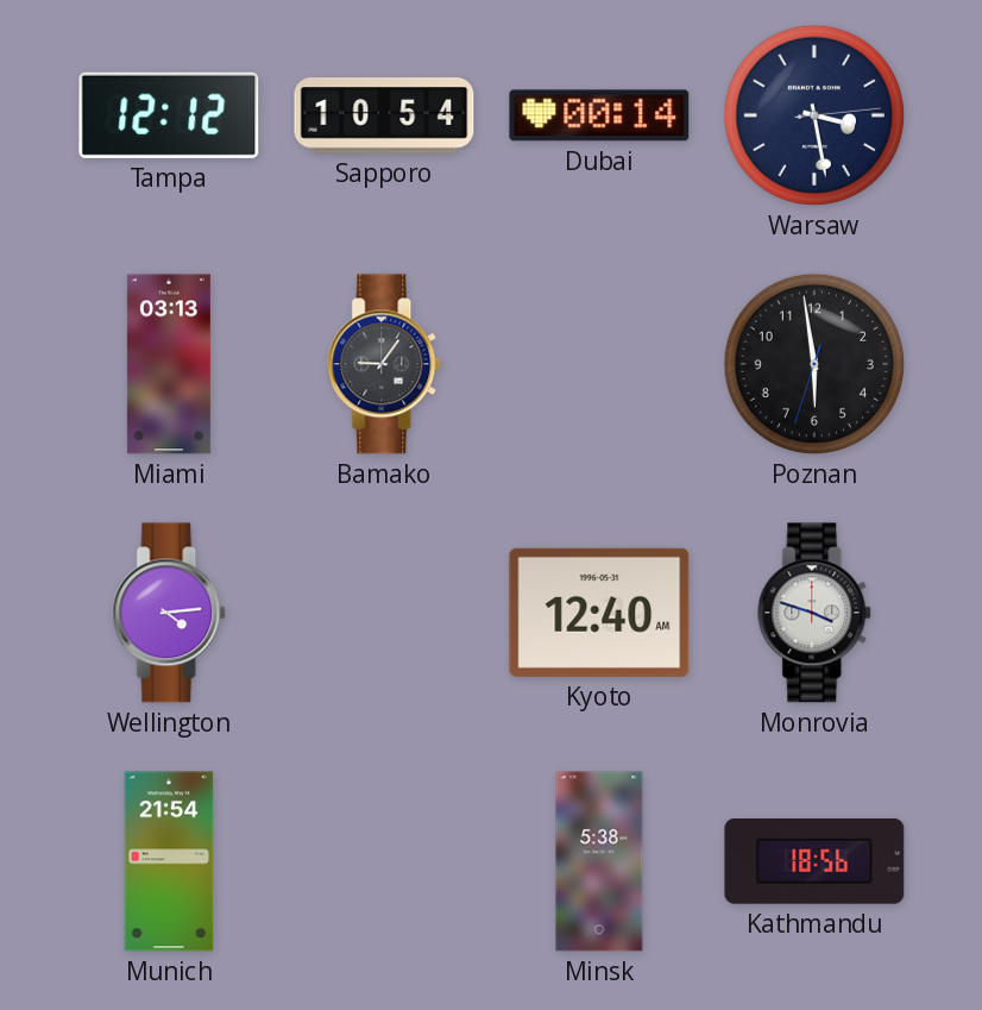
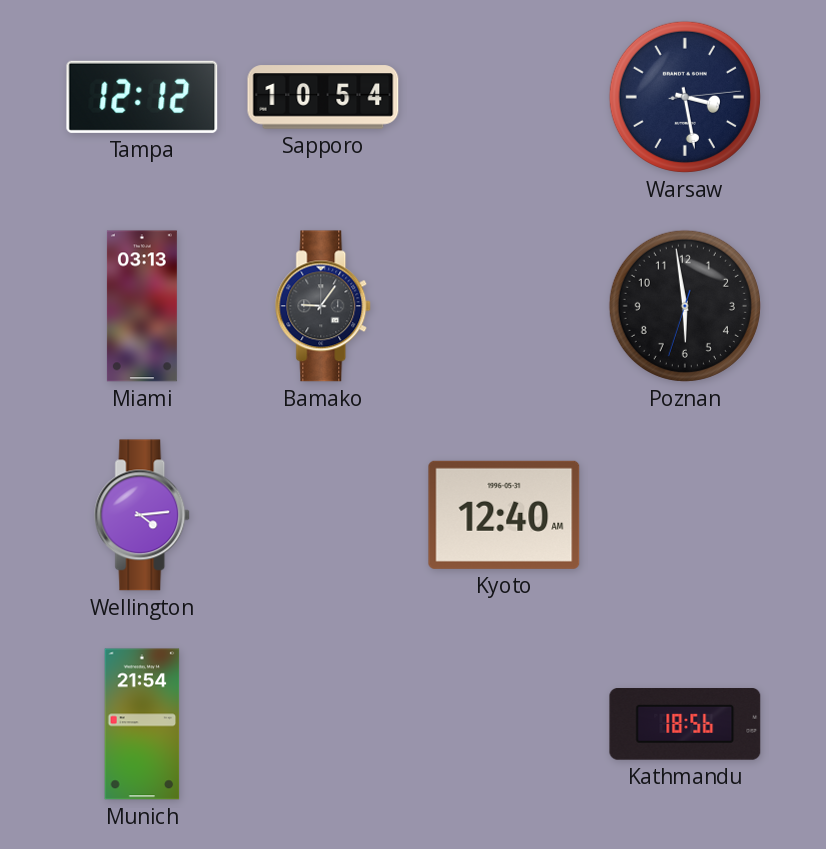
Dubai: 00:14 -> none
Monrovia: 3:48 -> none
Minsk: 5:38 -> none
